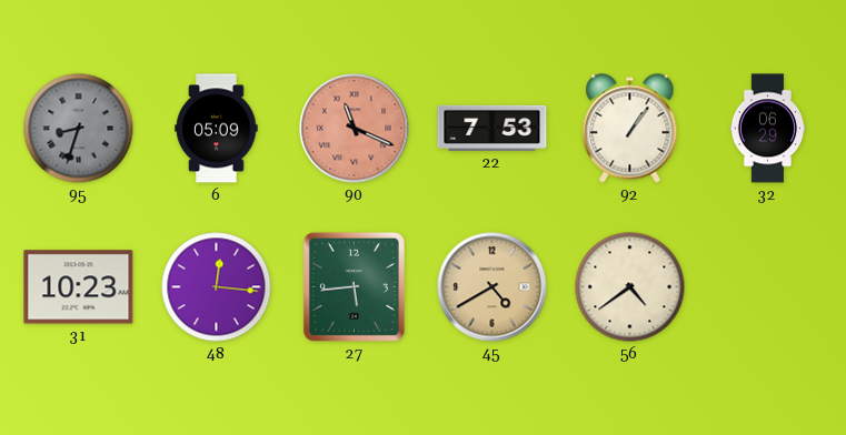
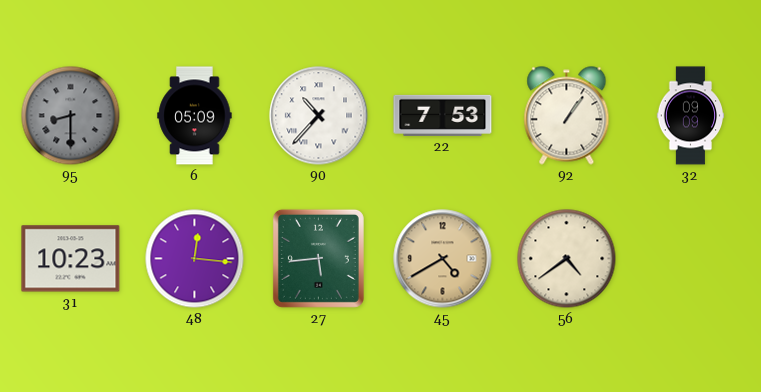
95: 8:33 -> 8:30
90: 11:19 -> 10:37
90 dial: salmon -> white
32: 06:29 -> 09:09
